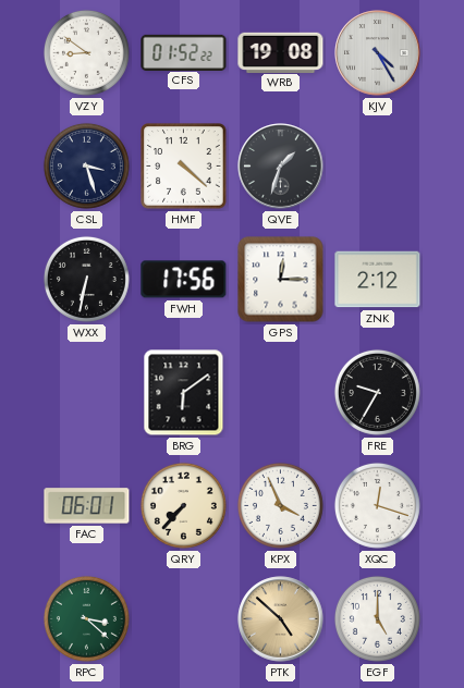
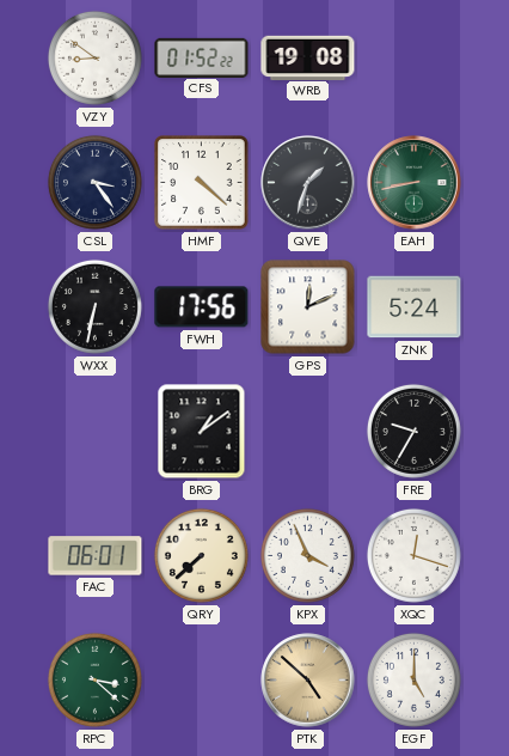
KJV: 4:25 -> none
CSL: 3:27 -> 3:24
EAH: none -> 8:43
GPS: 12:15 -> 12:11
ZNK: 2:12 -> 5:24
BRG: 6:09 -> 1:09
QRY: 7:37 -> 7:38
